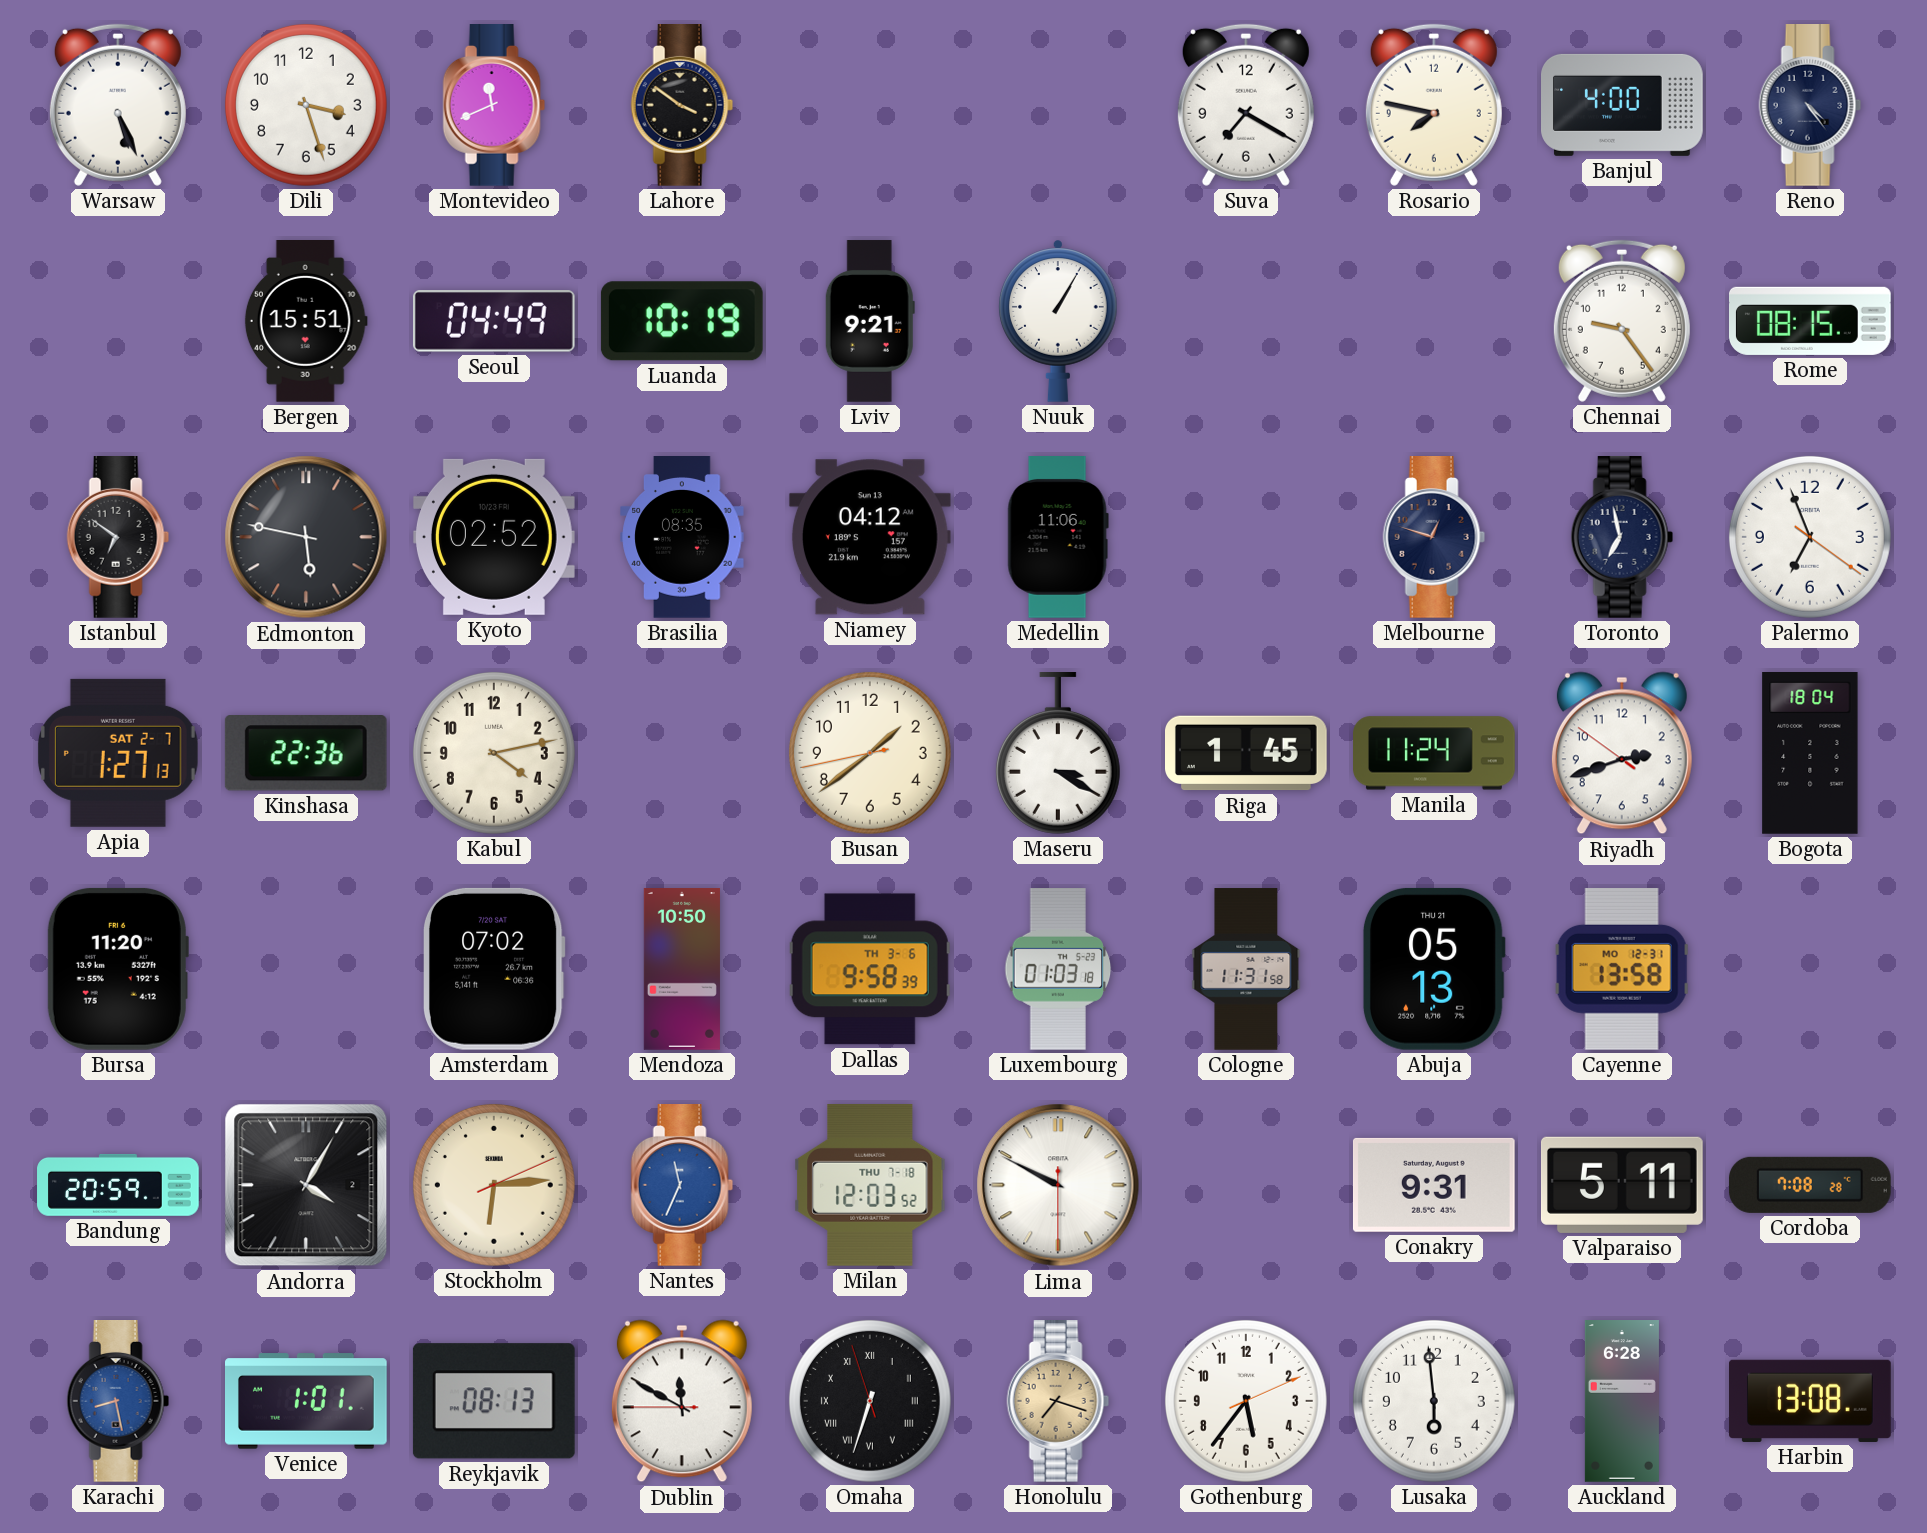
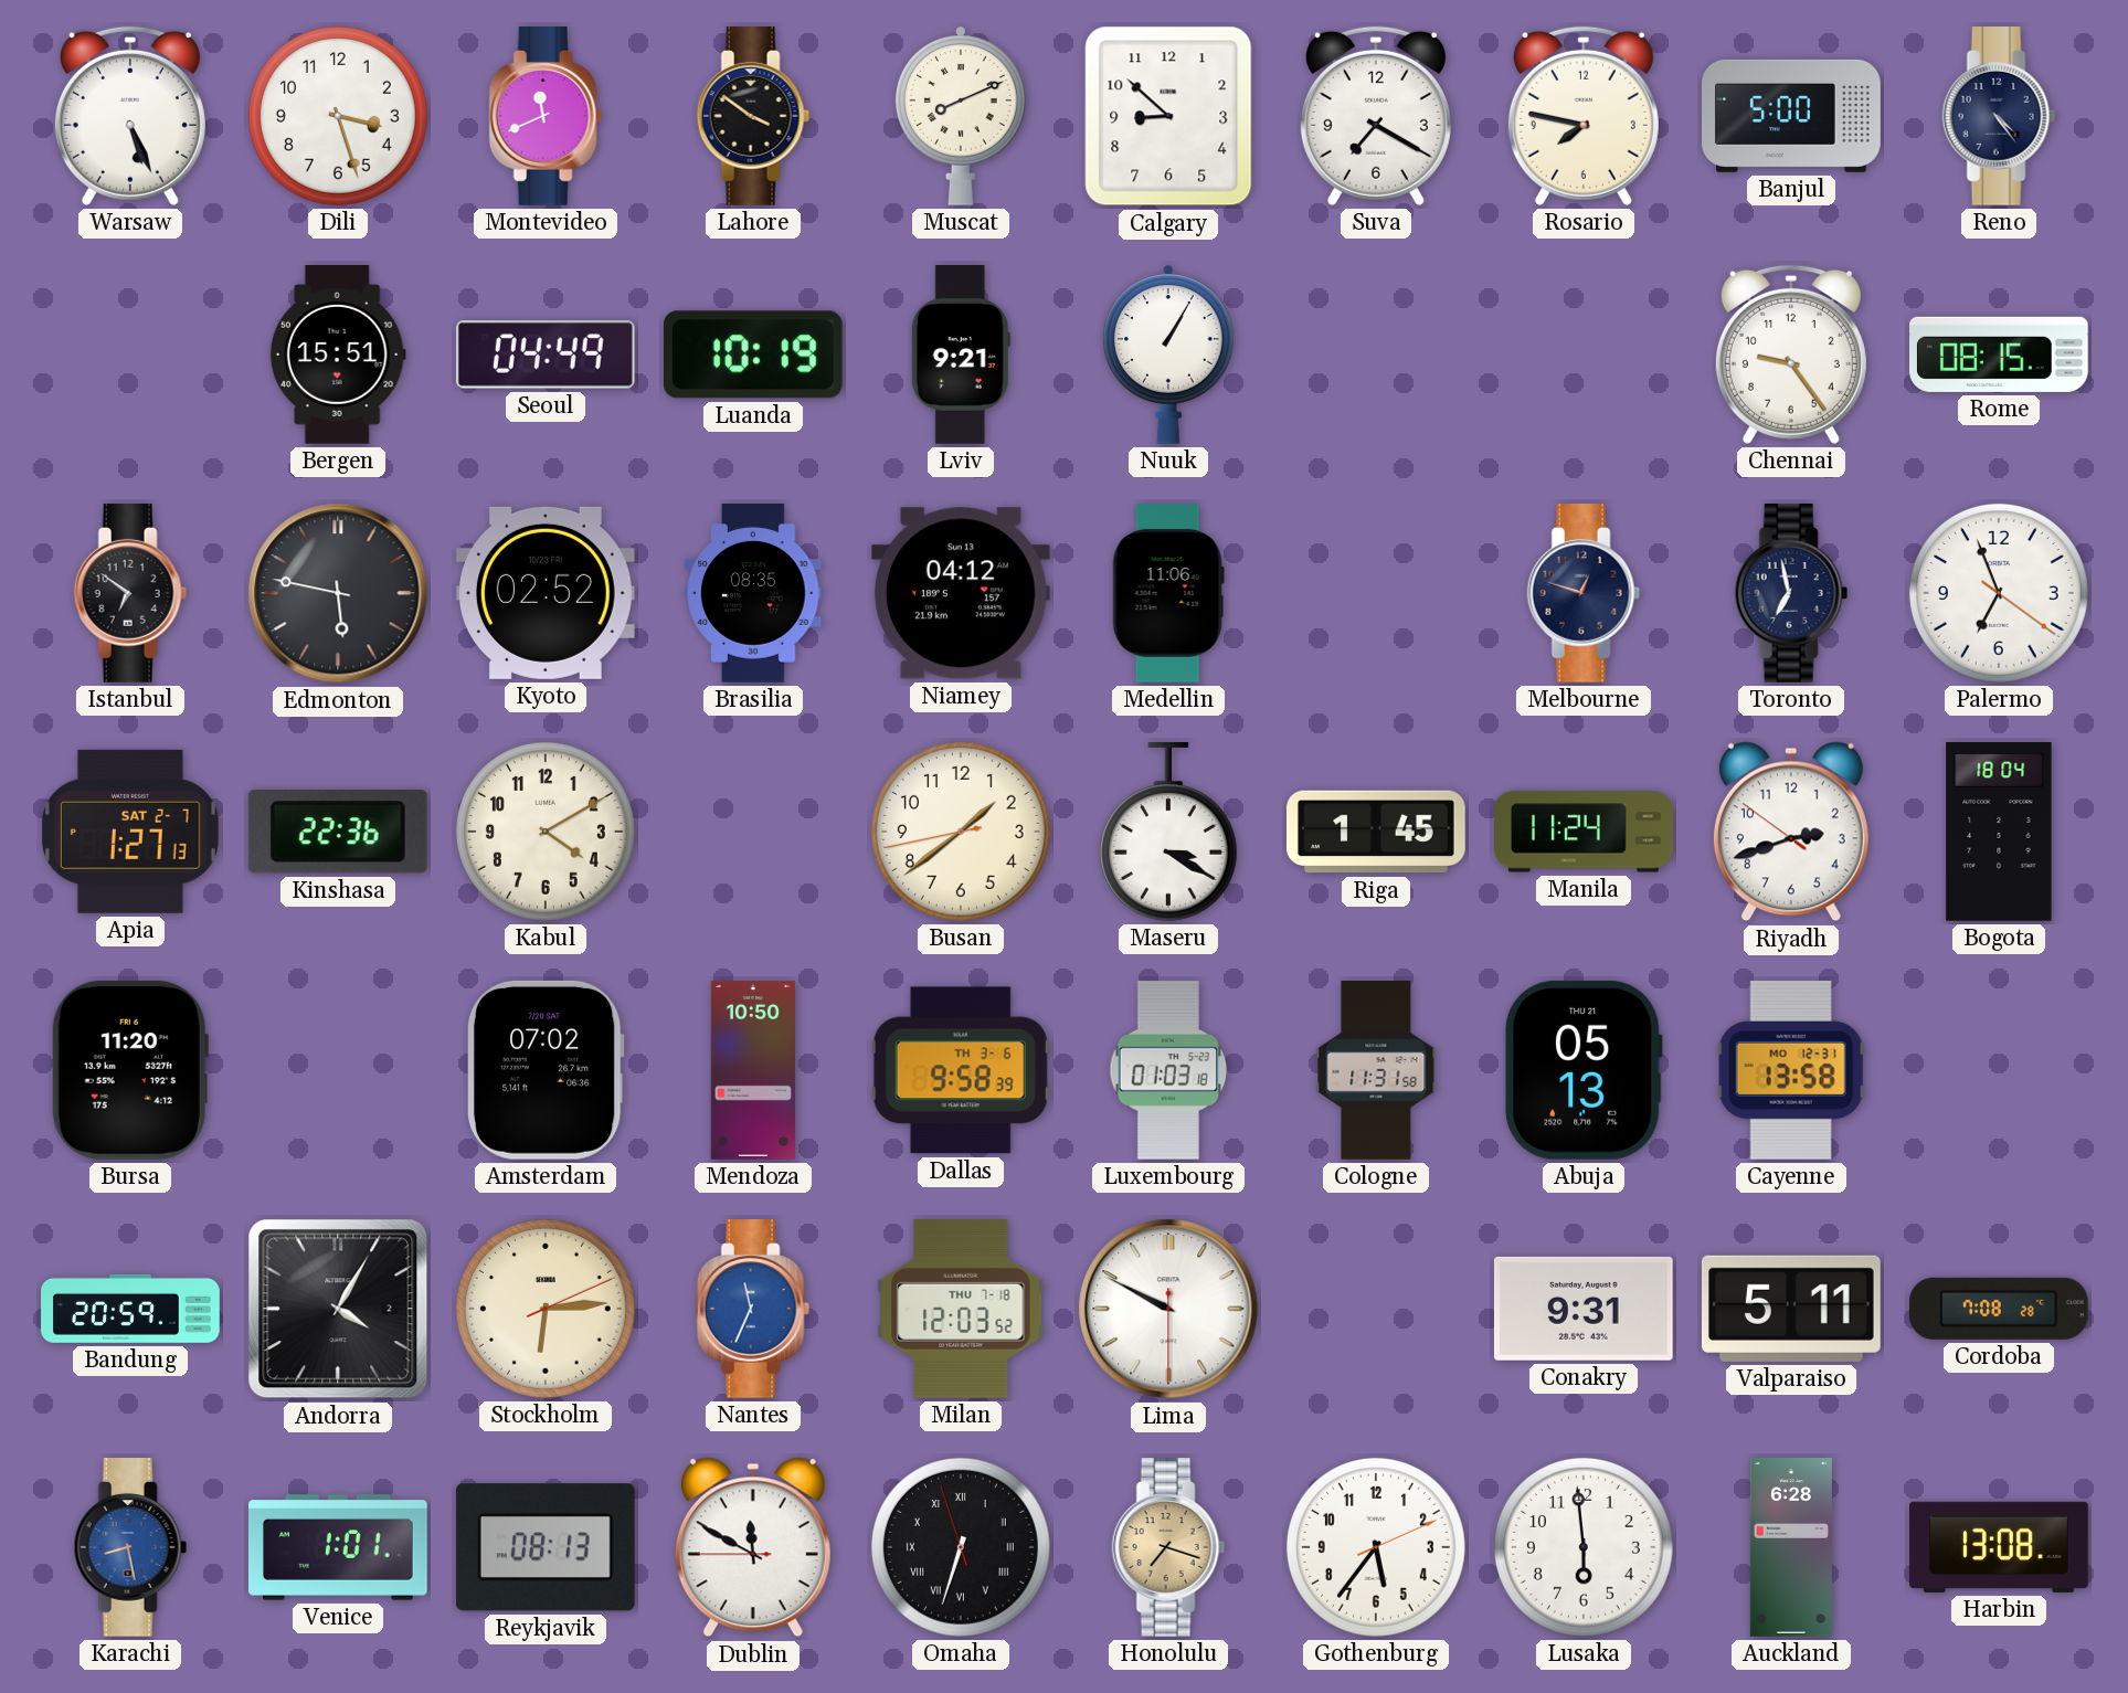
Muscat: none -> 8:11
Calgary: none -> 8:52
Banjul: 4:00 -> 5:00
Kabul: 4:13 -> 4:10
